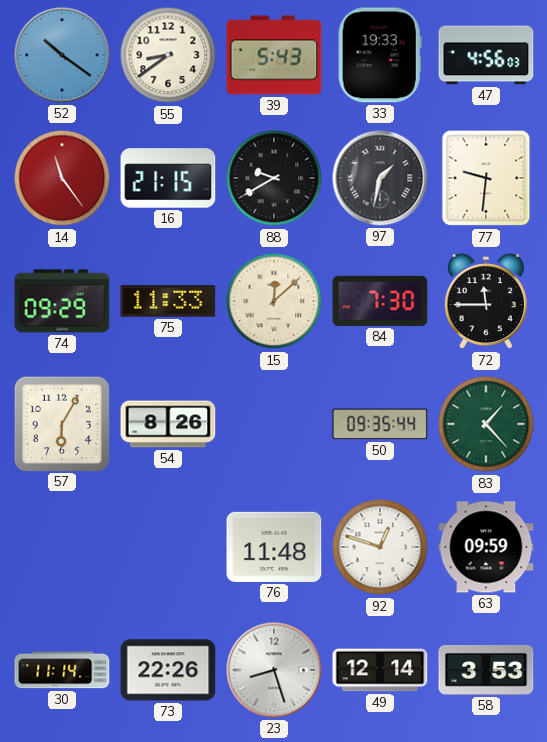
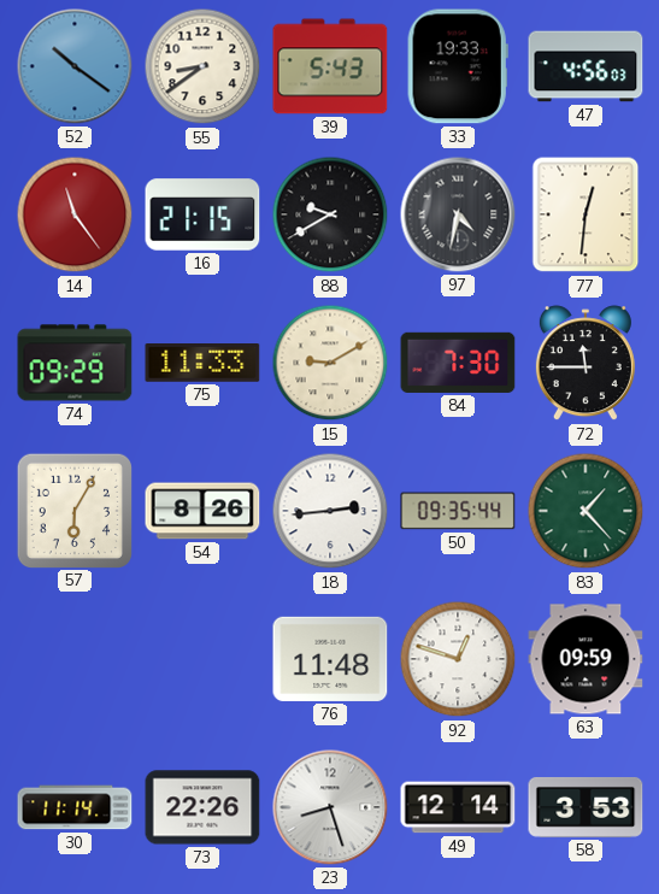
97: 1:32 -> 4:32
77: 9:31 -> 12:31
15: 12:08 -> 9:10
18: none -> 2:44
